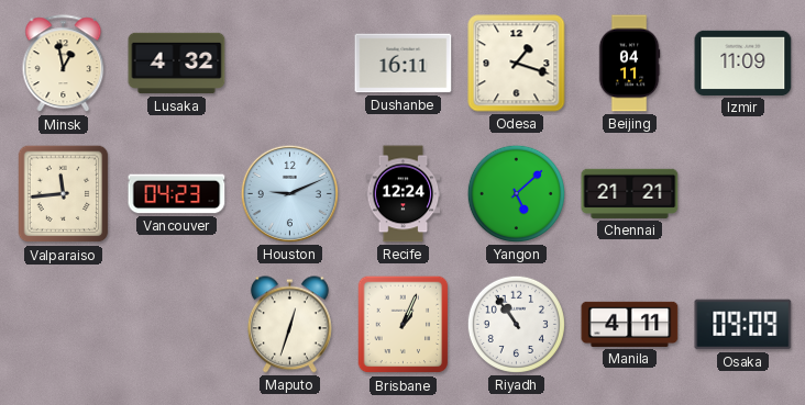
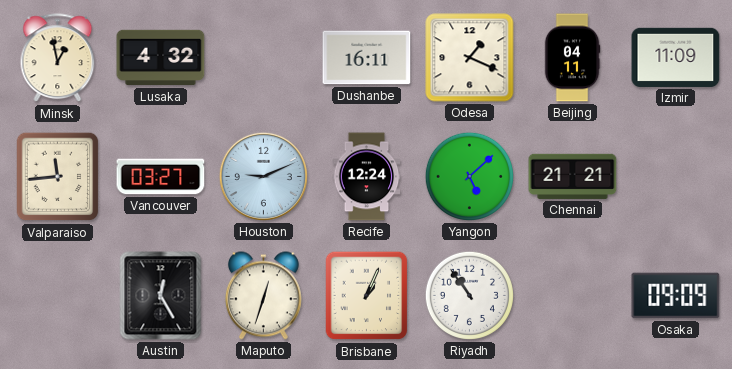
Odesa: 1:18 -> 1:19
Vancouver: 04:23 -> 03:27
Austin: none -> 12:25
Manila: 4:11 -> none
